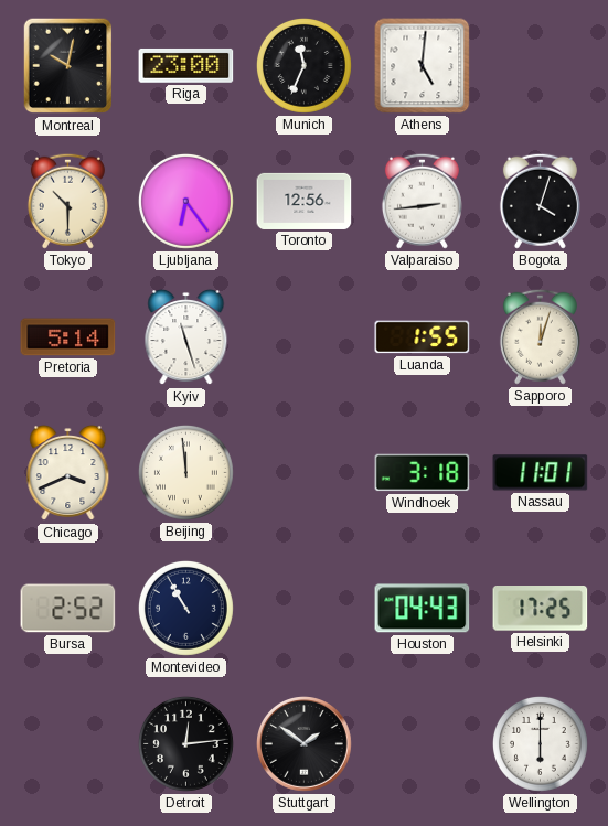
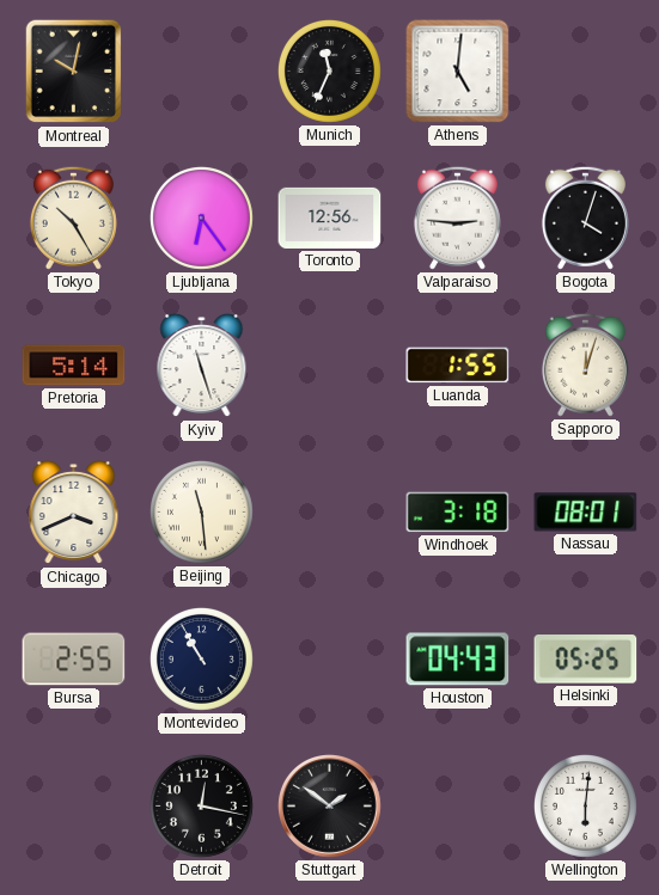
Riga: 23:00 -> none
Tokyo: 10:30 -> 10:25
Valparaiso: 2:44 -> 2:46
Beijing: 11:59 -> 11:29
Nassau: 11:01 -> 08:01
Bursa: 2:52 -> 2:55
Helsinki: 17:25 -> 05:25
Detroit: 12:14 -> 12:17
Wellington: 6:00 -> 6:01
